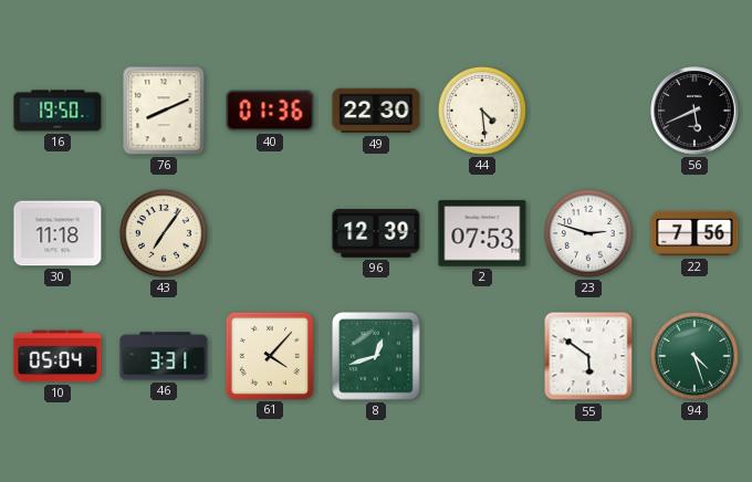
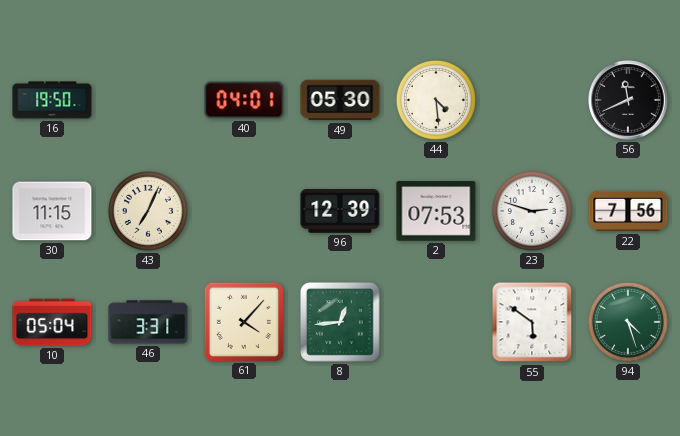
76: 8:11 -> none
40: 01:36 -> 04:01
49: 22:30 -> 05:30
56: 5:41 -> 11:41
30: 11:18 -> 11:15
43: 7:06 -> 7:04
8: 12:42 -> 12:44
